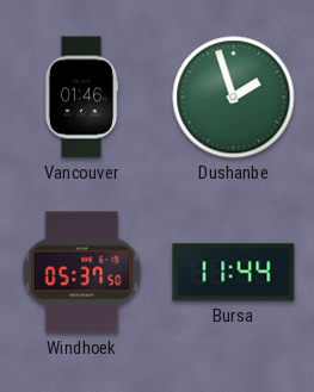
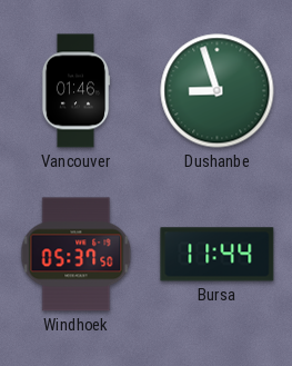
Dushanbe: 1:57 -> 8:57
